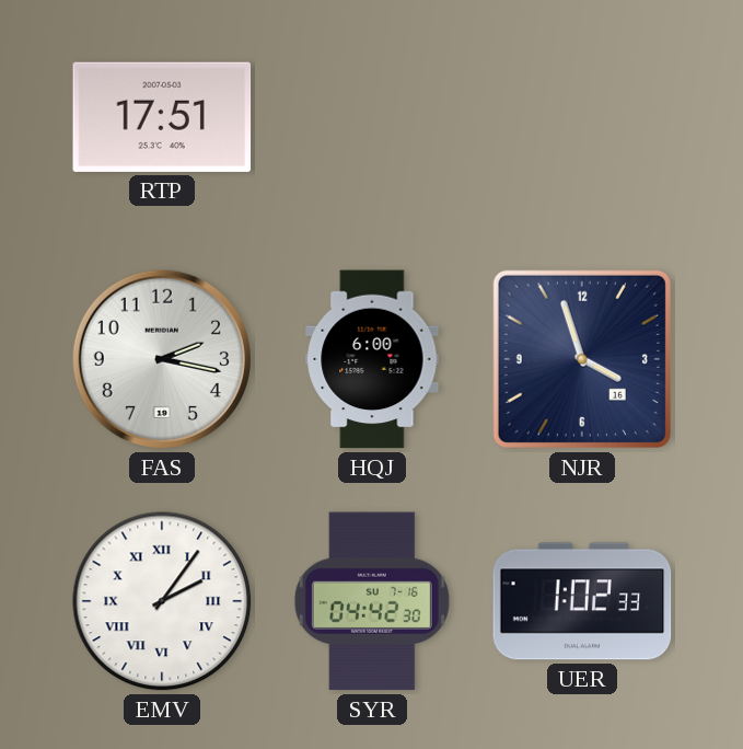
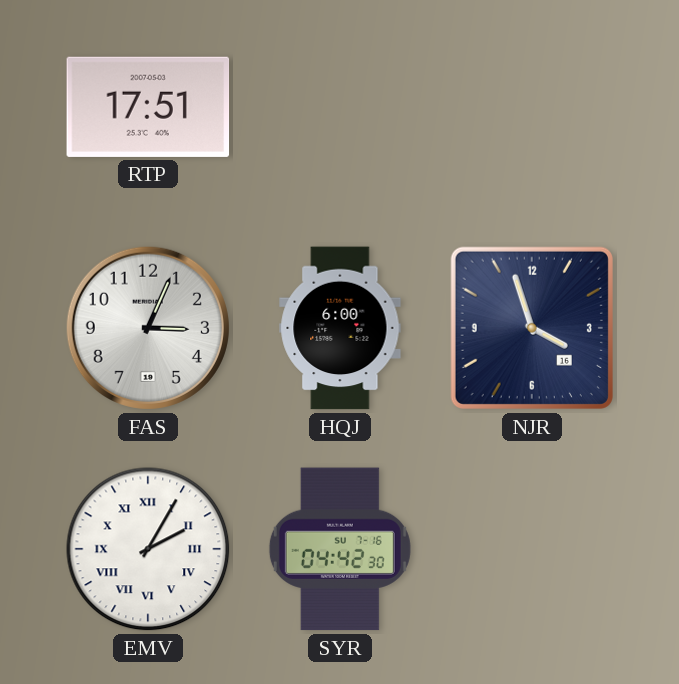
FAS: 2:17 -> 3:04
EMV: 2:06 -> 2:05
UER: 1:02 -> none
